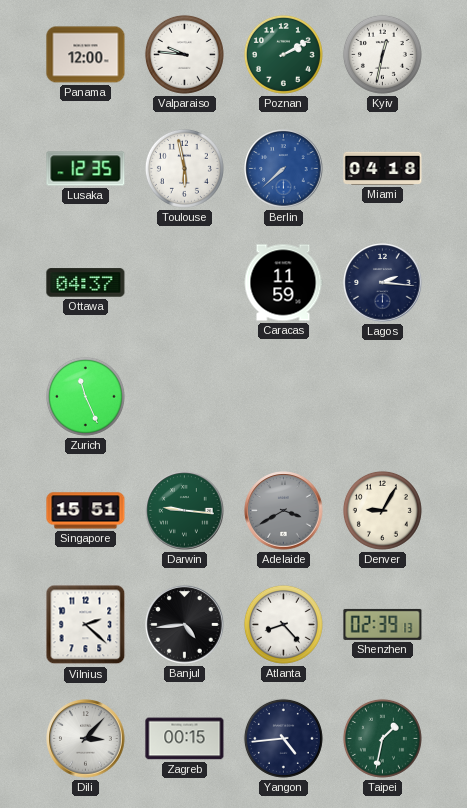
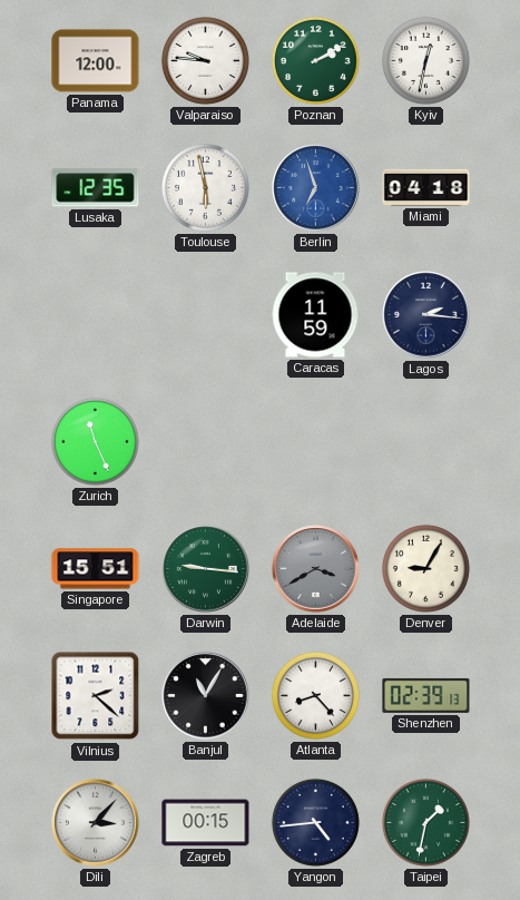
Berlin: 7:38 -> 6:57
Ottawa: 04:37 -> none
Banjul: 4:44 -> 11:05
